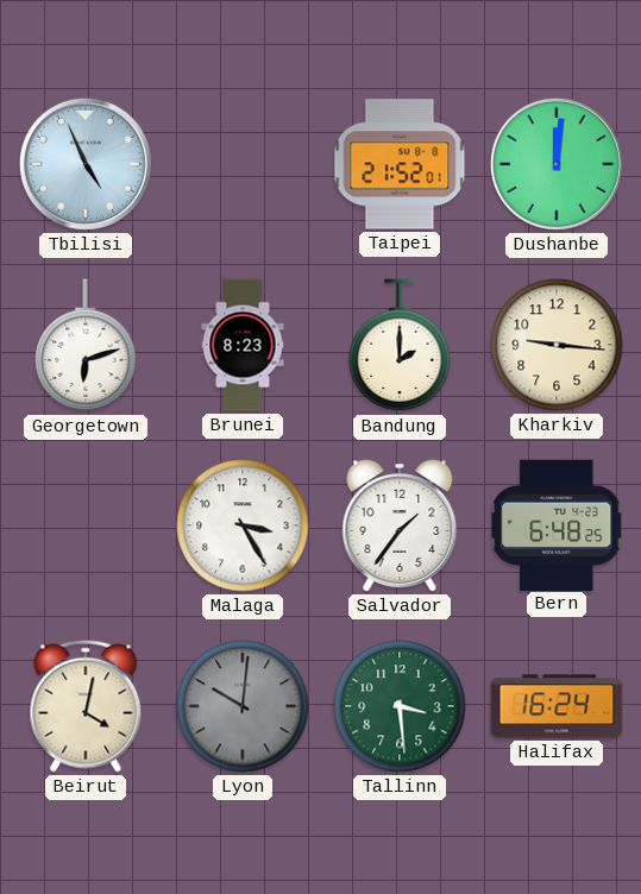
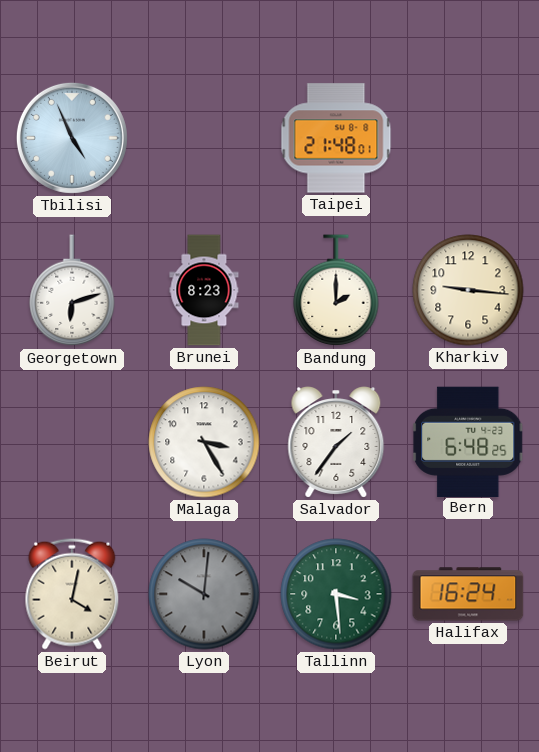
Taipei: 21:52 -> 21:48
Dushanbe: 12:01 -> none
